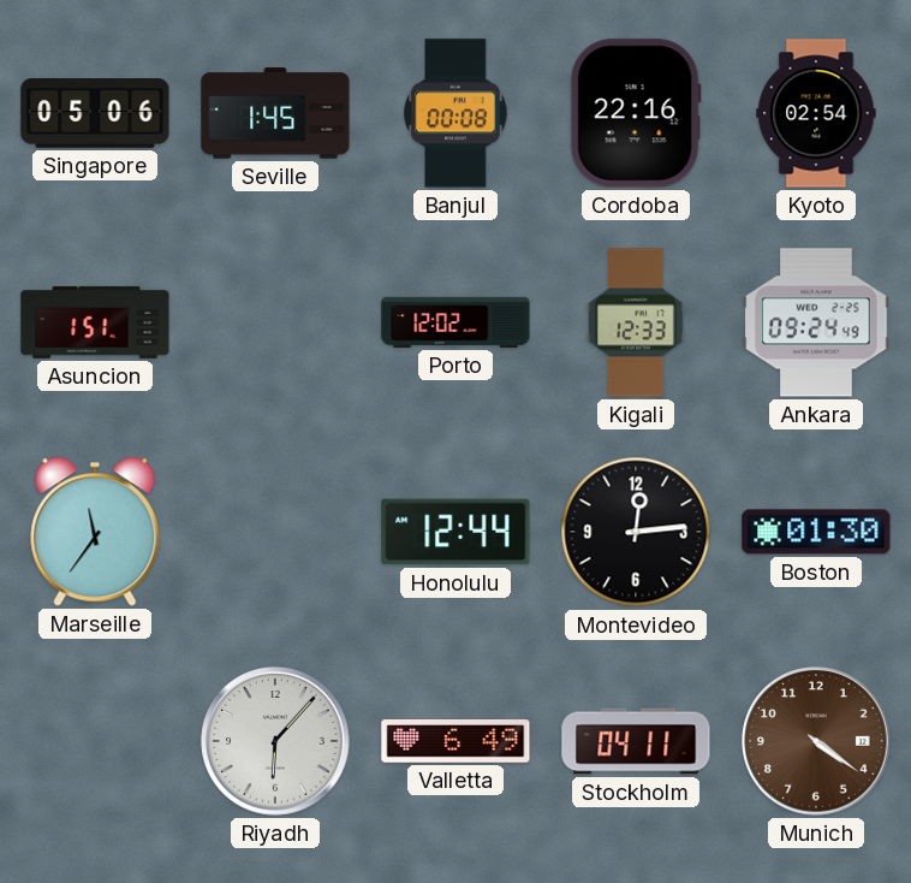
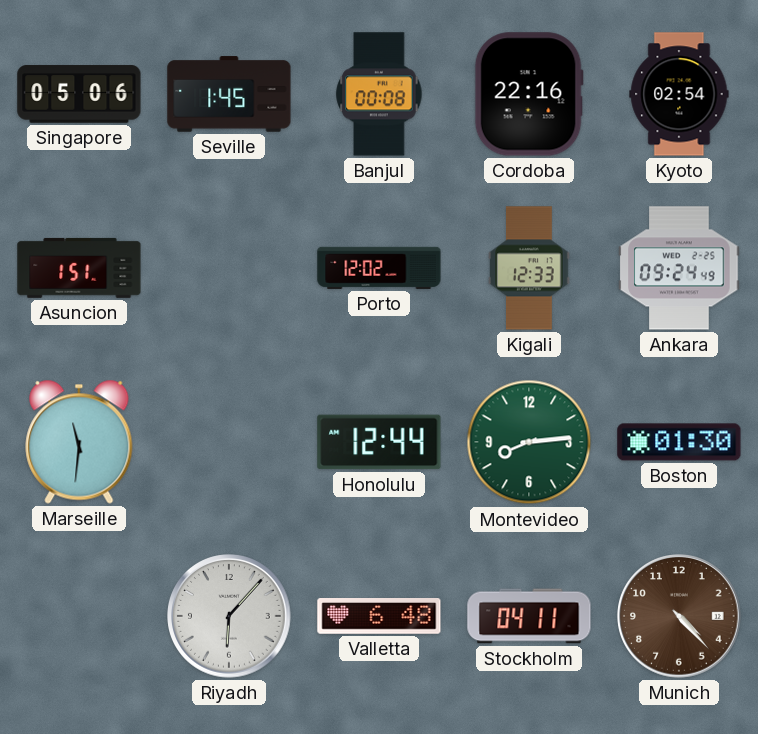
Marseille: 11:36 -> 11:31
Montevideo: 12:14 -> 8:14
Montevideo dial: black -> green
Valletta: 6:49 -> 6:48
Munich: 4:21 -> 4:23
